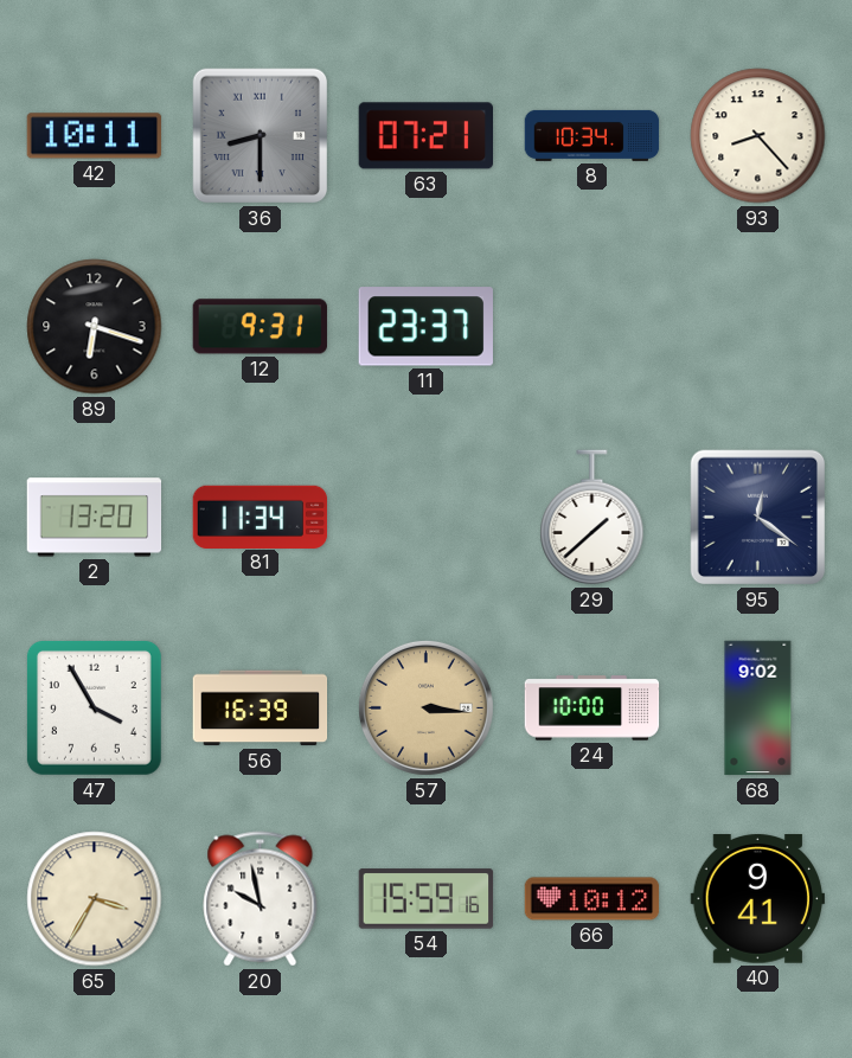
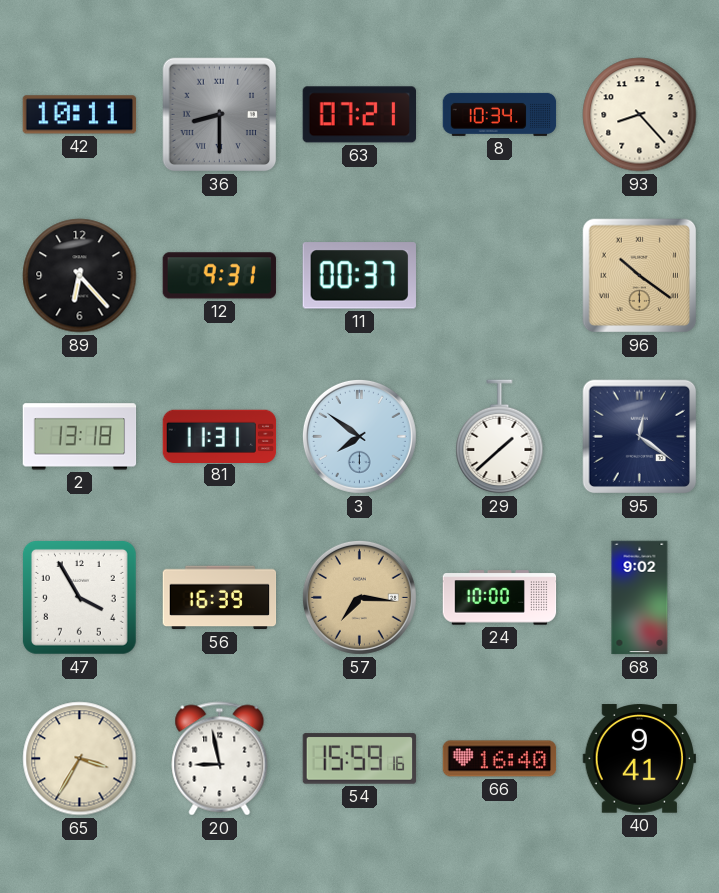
89: 6:18 -> 6:23
11: 23:37 -> 00:37
96: none -> 10:21
2: 13:20 -> 13:18
81: 11:34 -> 11:31
3: none -> 7:51
57: 3:16 -> 7:16
20: 9:58 -> 8:58
66: 10:12 -> 16:40
